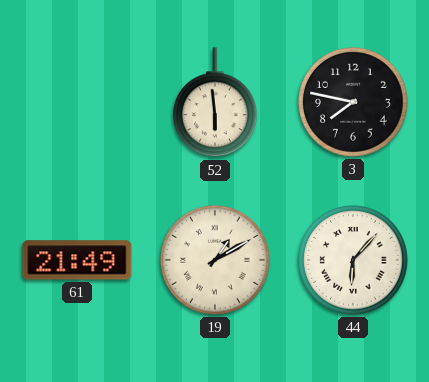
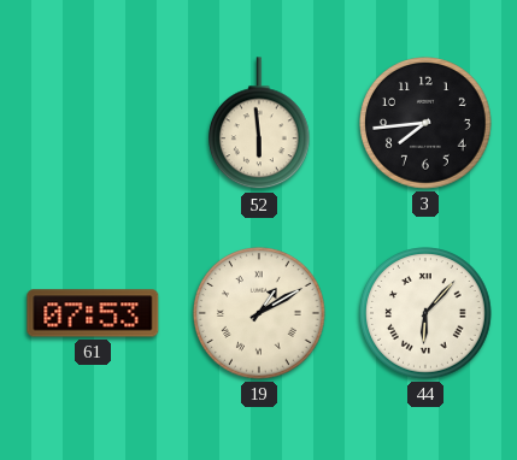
3: 7:47 -> 7:44
61: 21:49 -> 07:53
